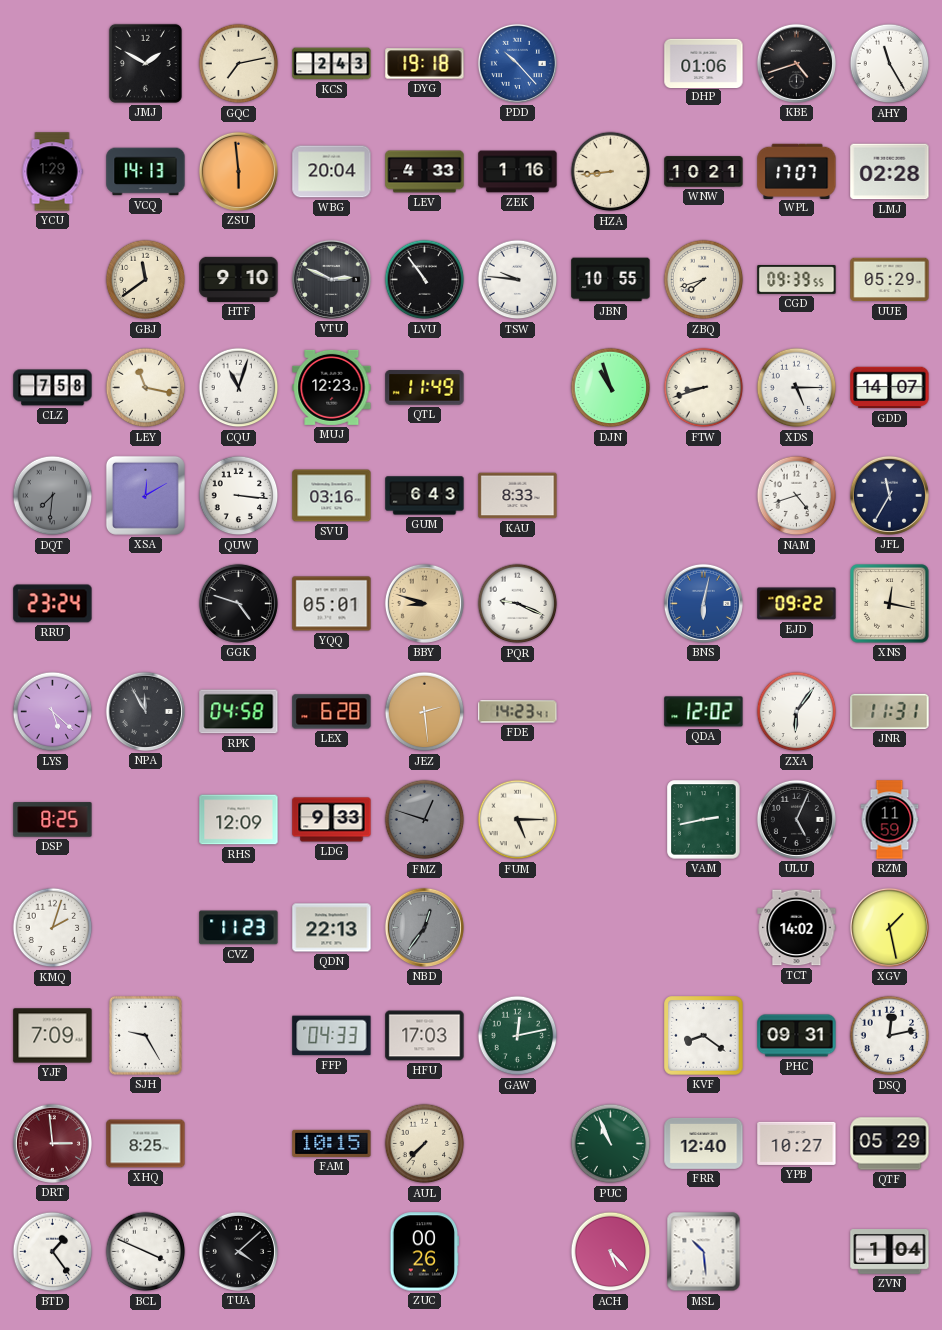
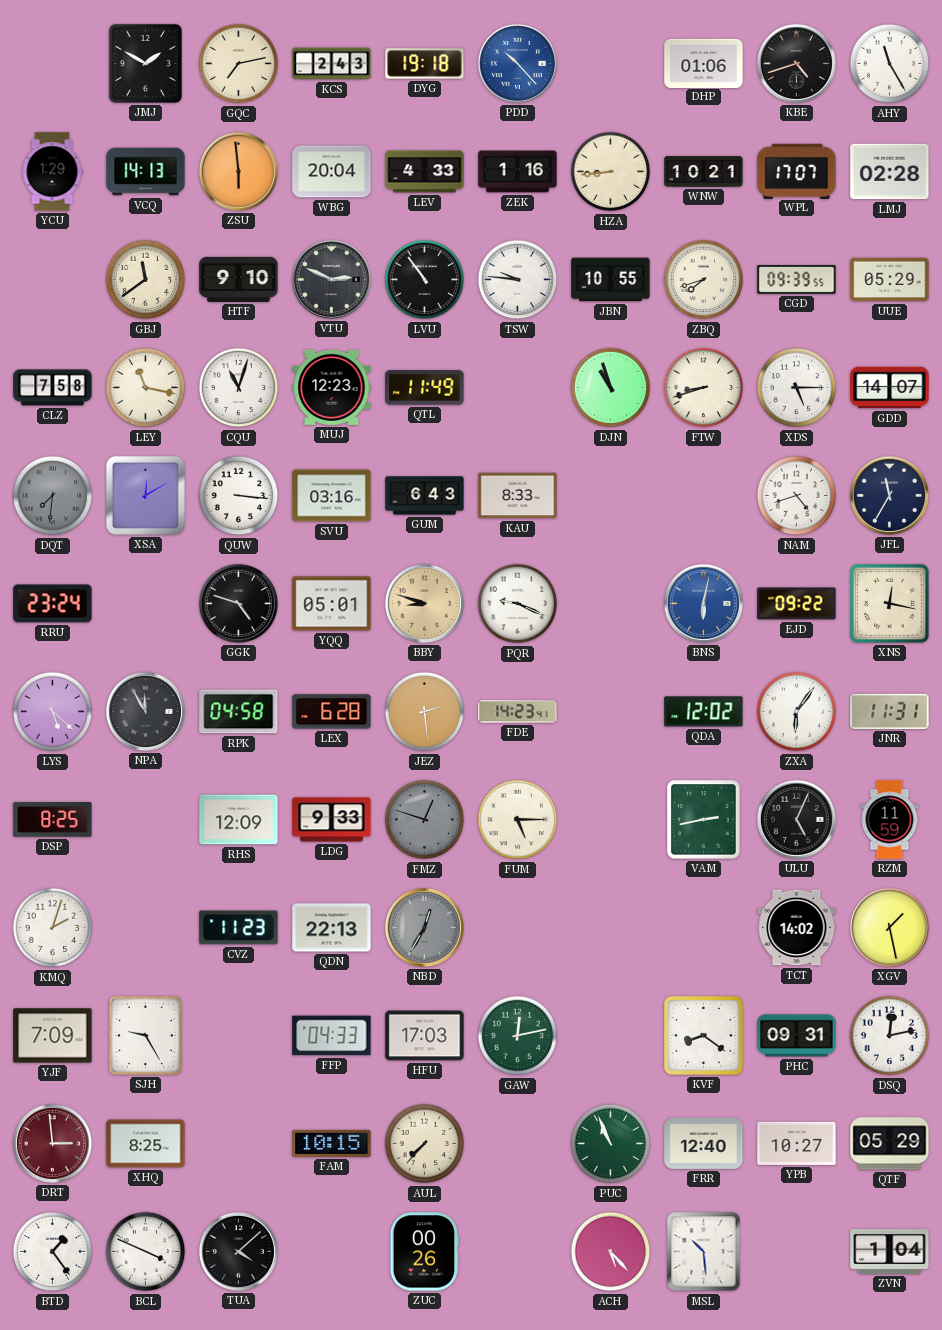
NBD: 12:36 -> 12:35
